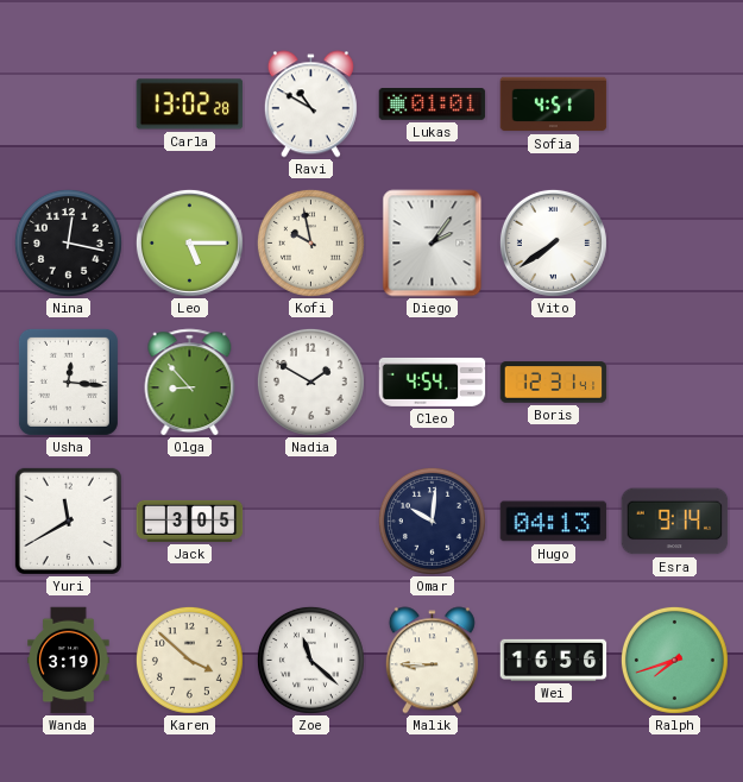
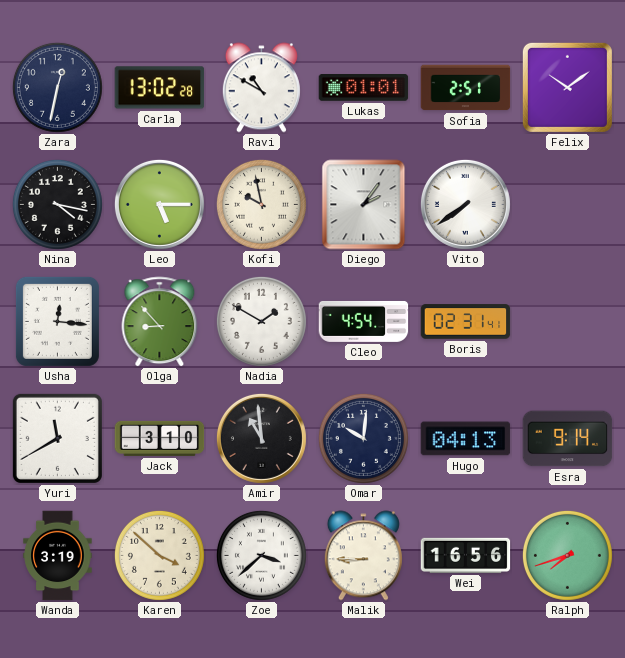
Zara: none -> 12:32
Sofia: 4:51 -> 2:51
Felix: none -> 10:09
Nina: 12:17 -> 4:17
Boris: 12:31 -> 02:31
Jack: 3:05 -> 3:10
Amir: none -> 10:59
Zoe: 11:22 -> 3:38
